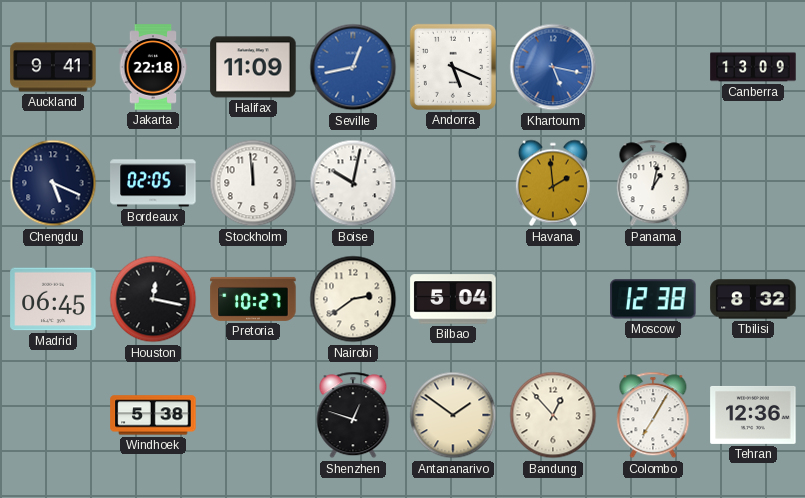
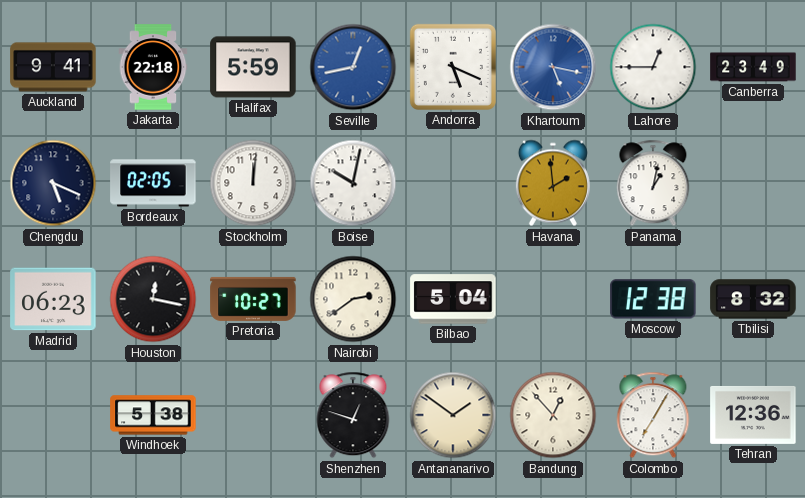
Halifax: 11:09 -> 5:59
Lahore: none -> 12:45
Canberra: 13:09 -> 23:49
Stockholm: 11:59 -> 12:01
Madrid: 06:45 -> 06:23
